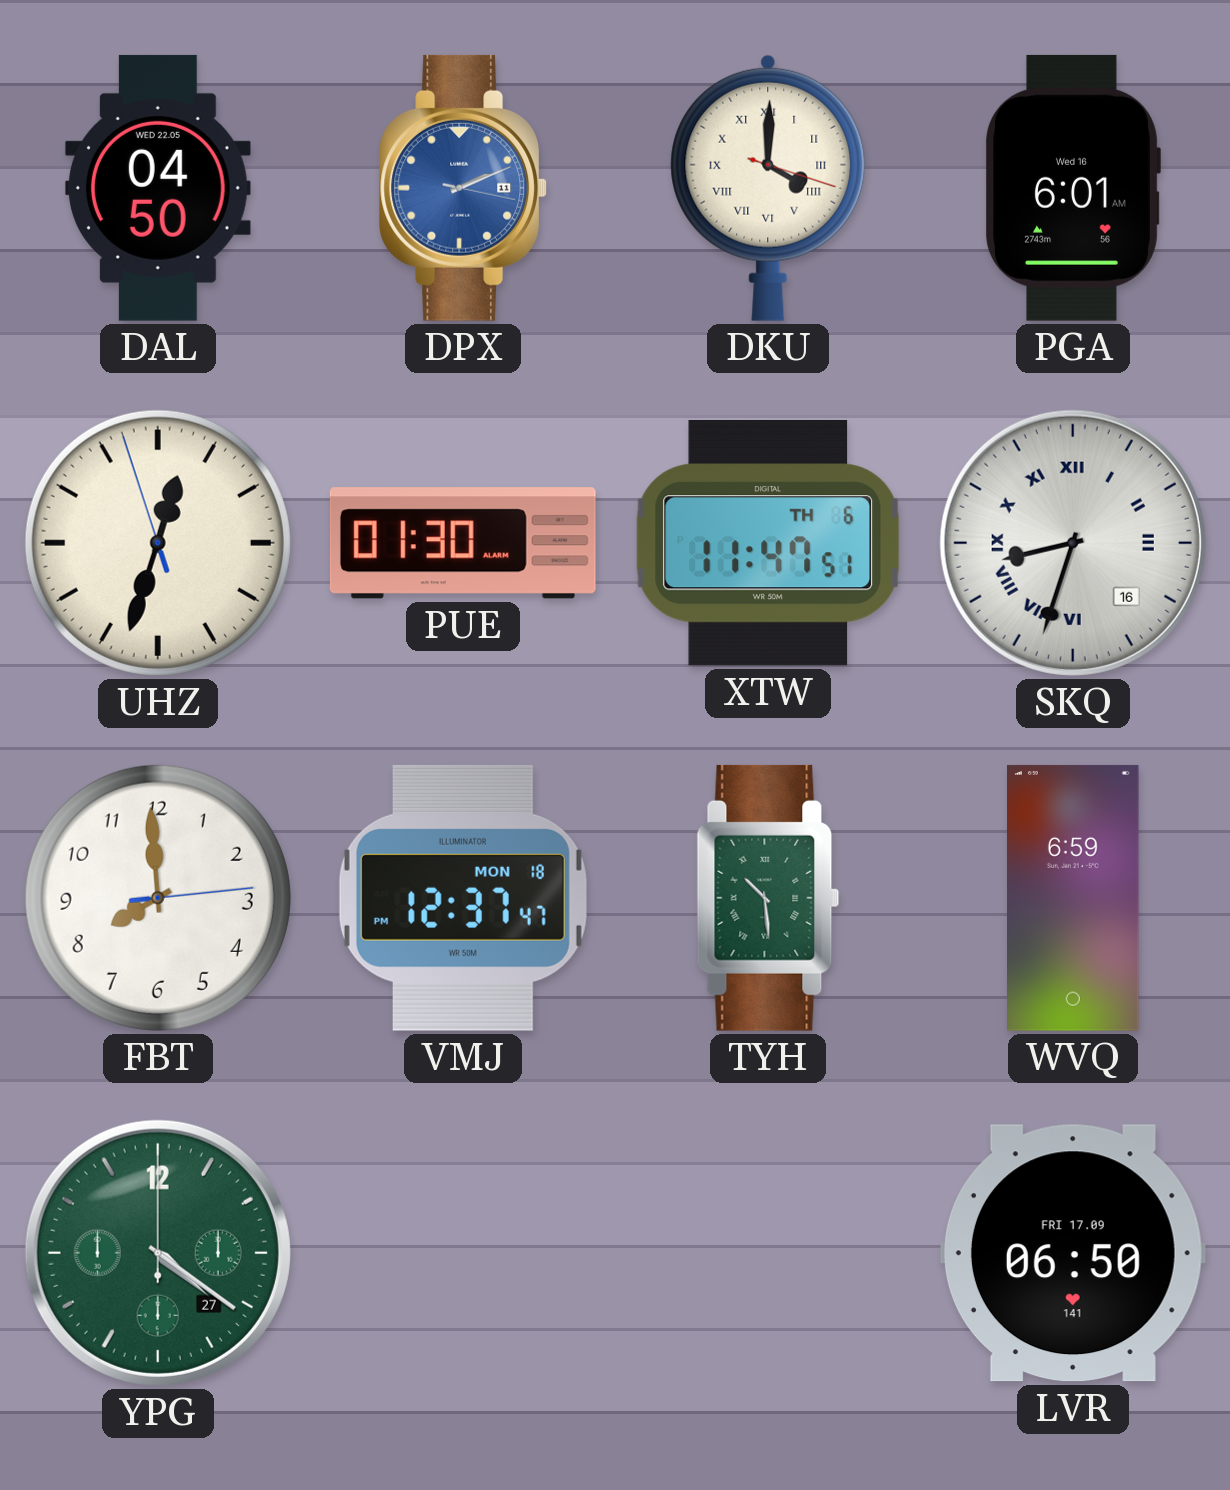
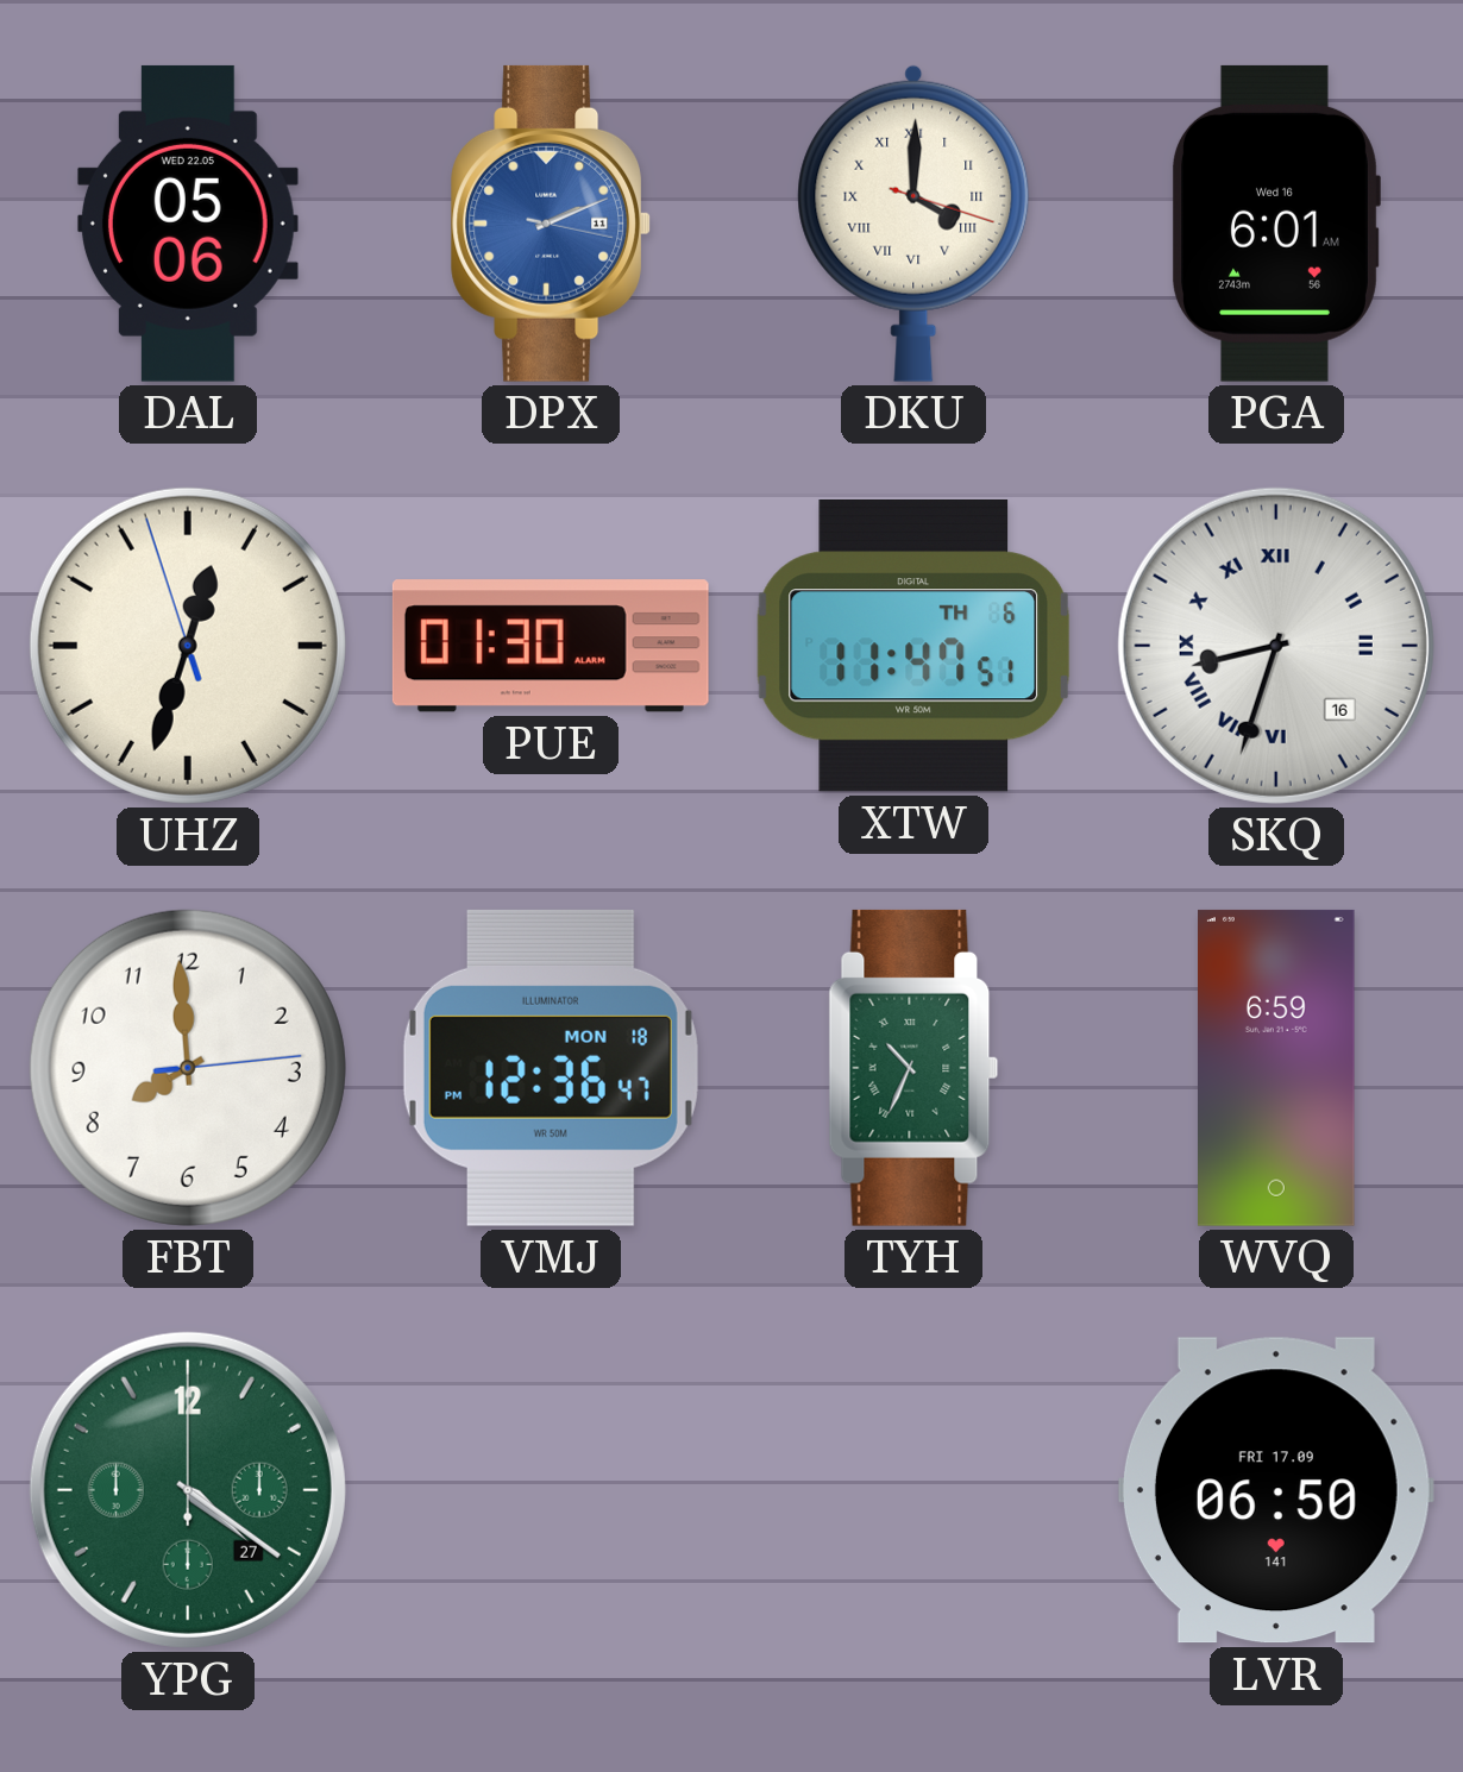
DAL: 04:50 -> 05:06
VMJ: 12:37 -> 12:36
TYH: 10:29 -> 10:34
